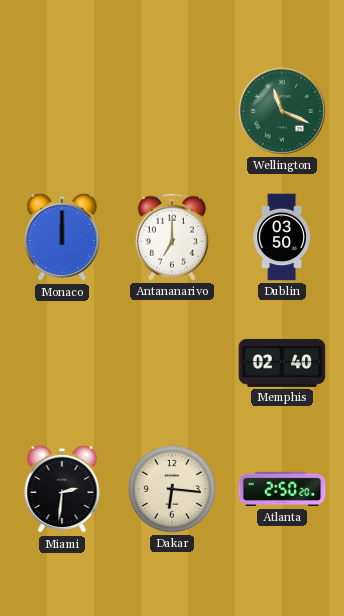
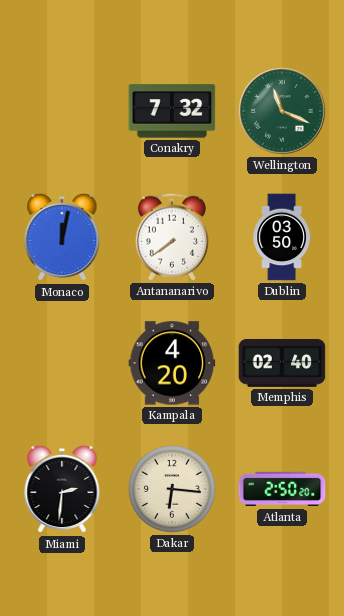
Conakry: none -> 7:32
Monaco: 12:00 -> 12:02
Antananarivo: 7:00 -> 7:39
Kampala: none -> 4:20
